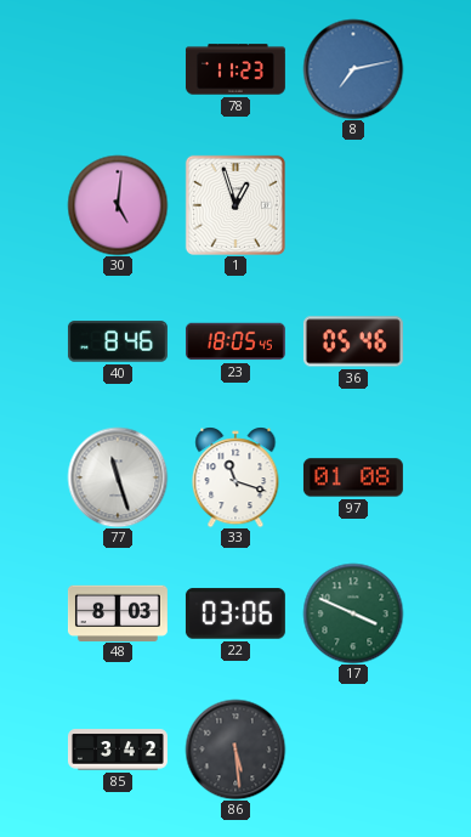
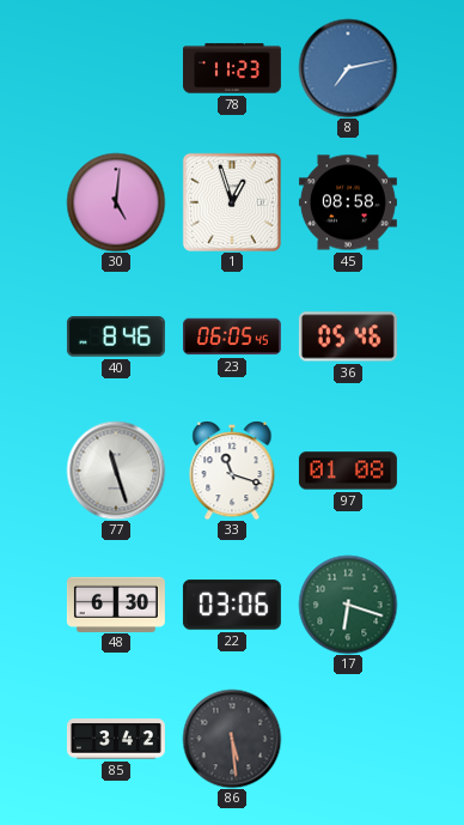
45: none -> 08:58
23: 18:05 -> 06:05
48: 8:03 -> 6:30
17: 3:49 -> 6:18
